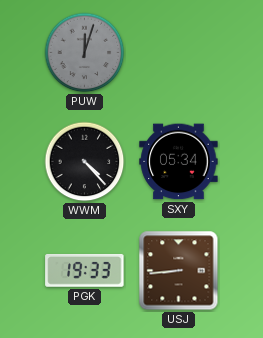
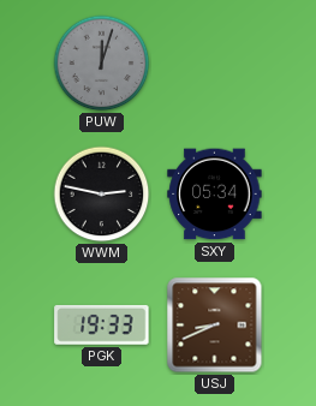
WWM: 4:23 -> 2:47
USJ: 8:44 -> 8:41
